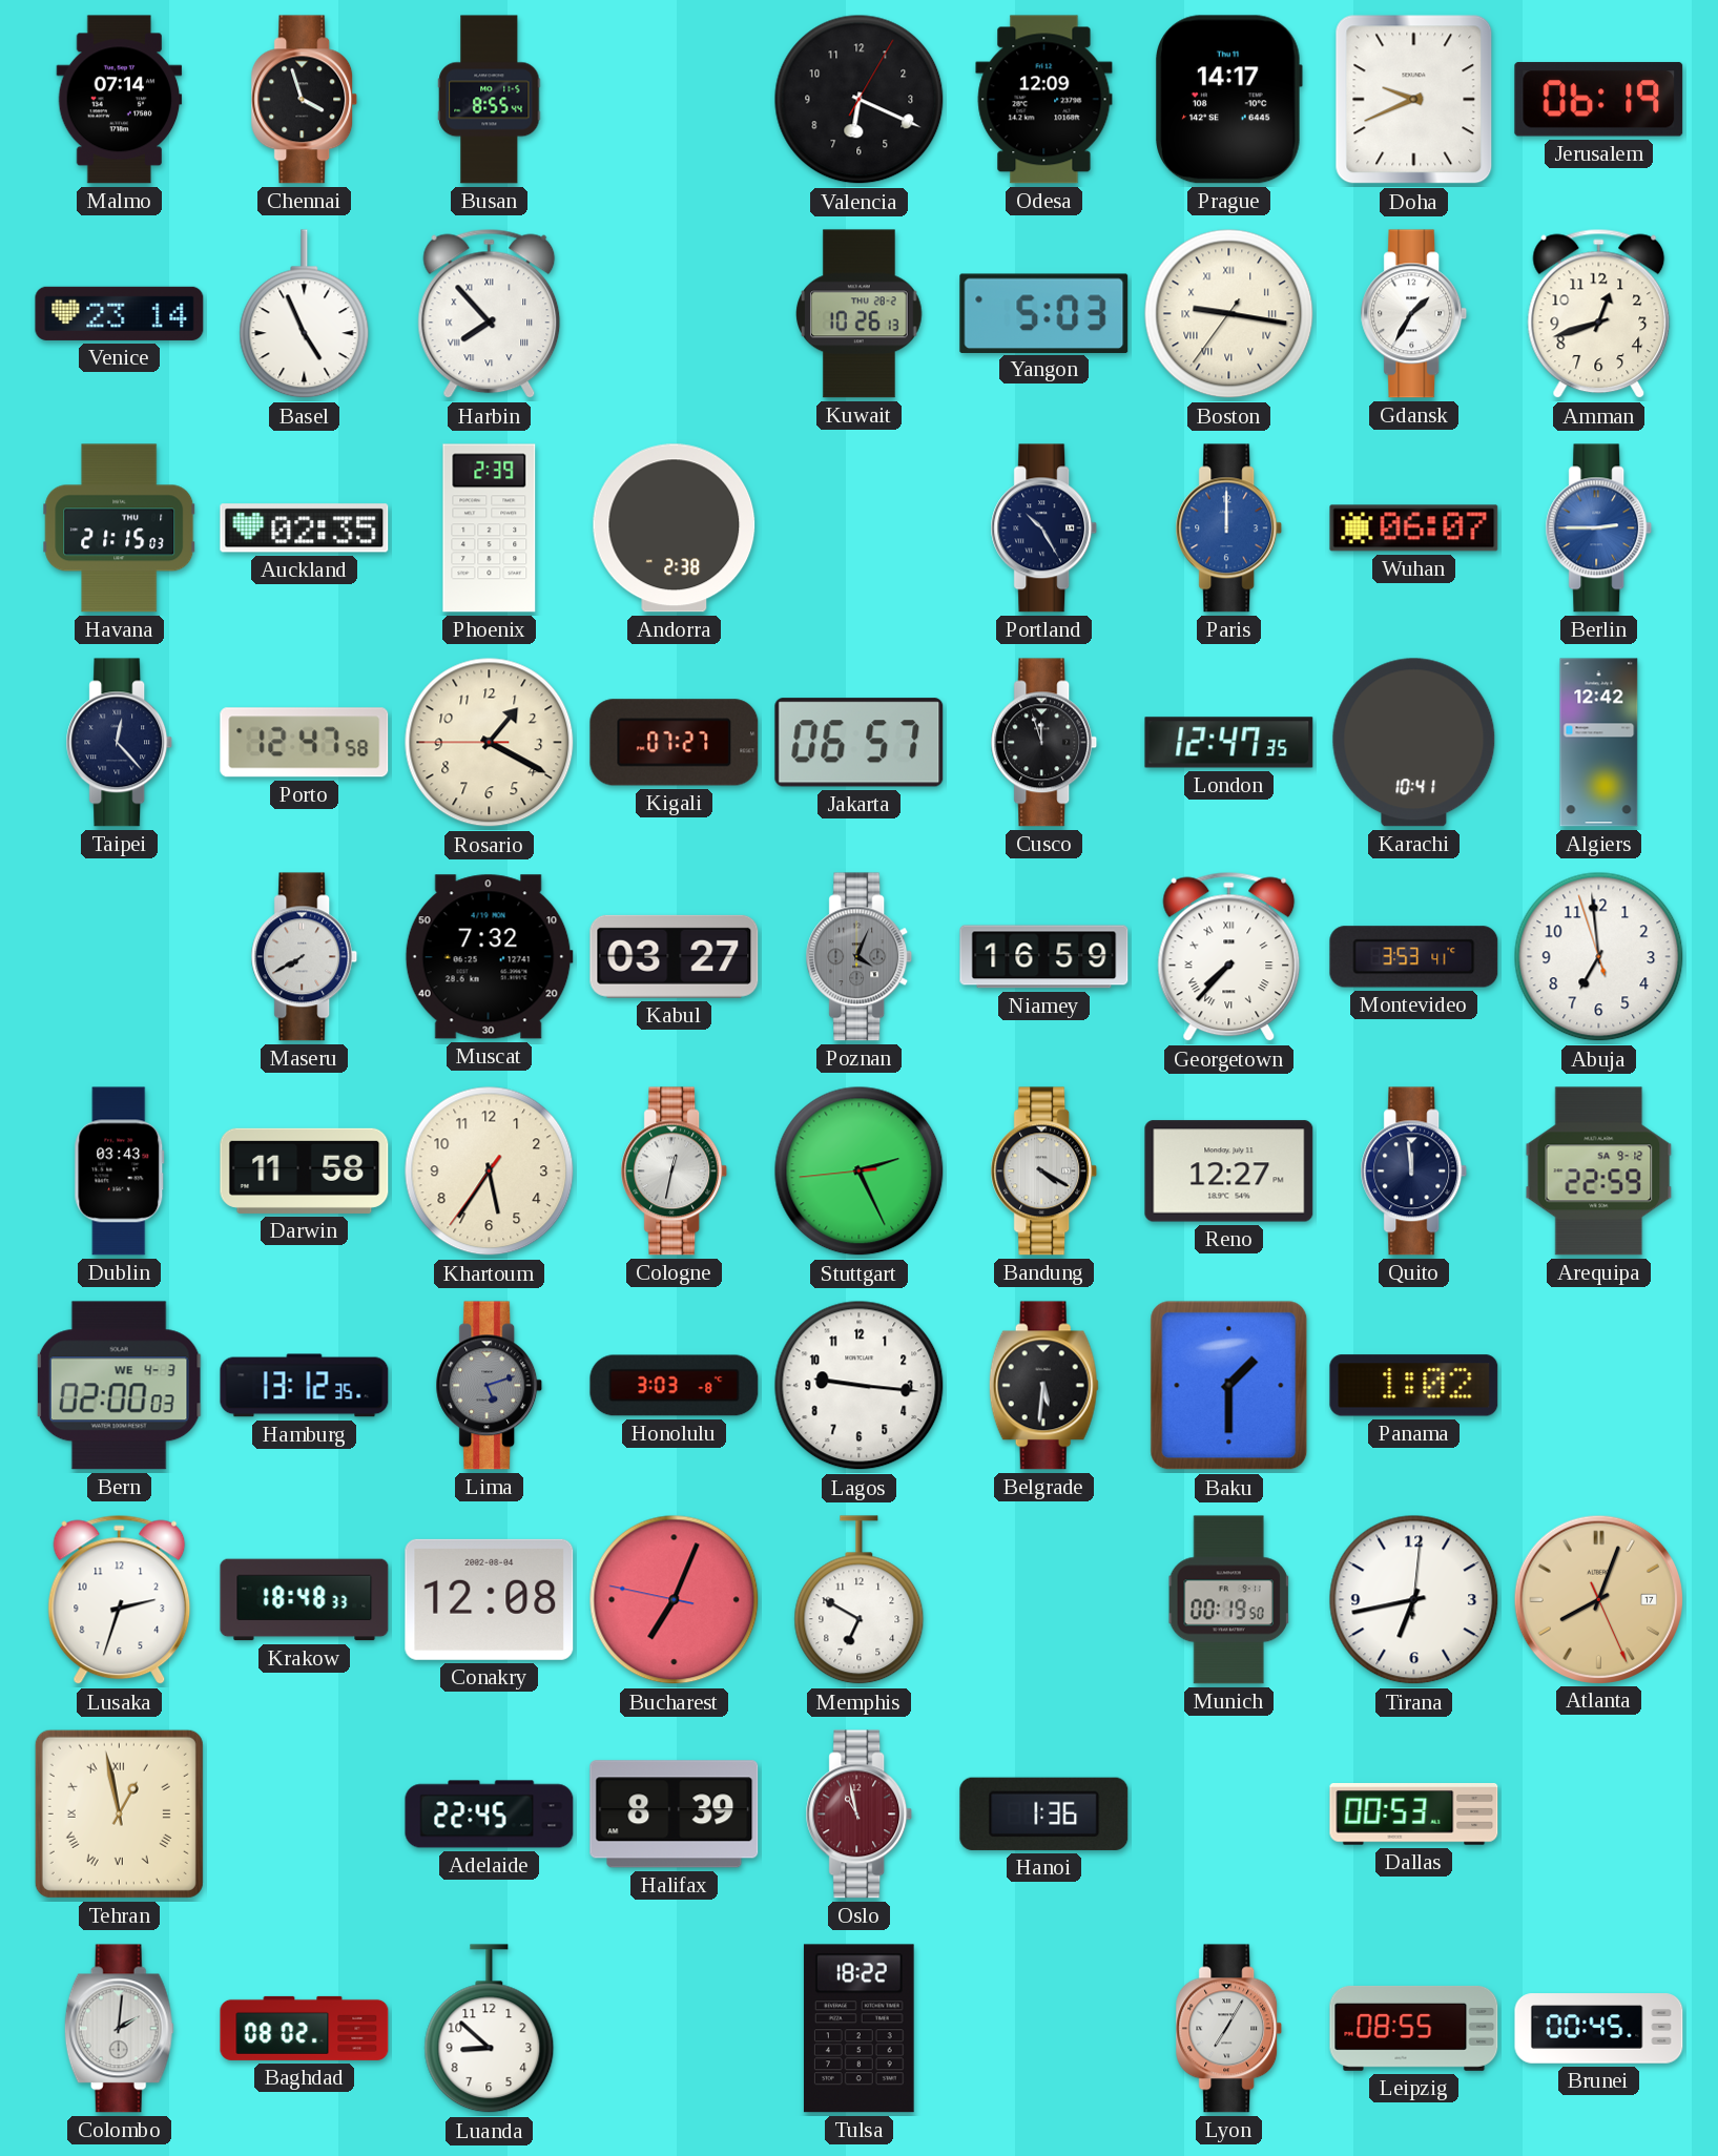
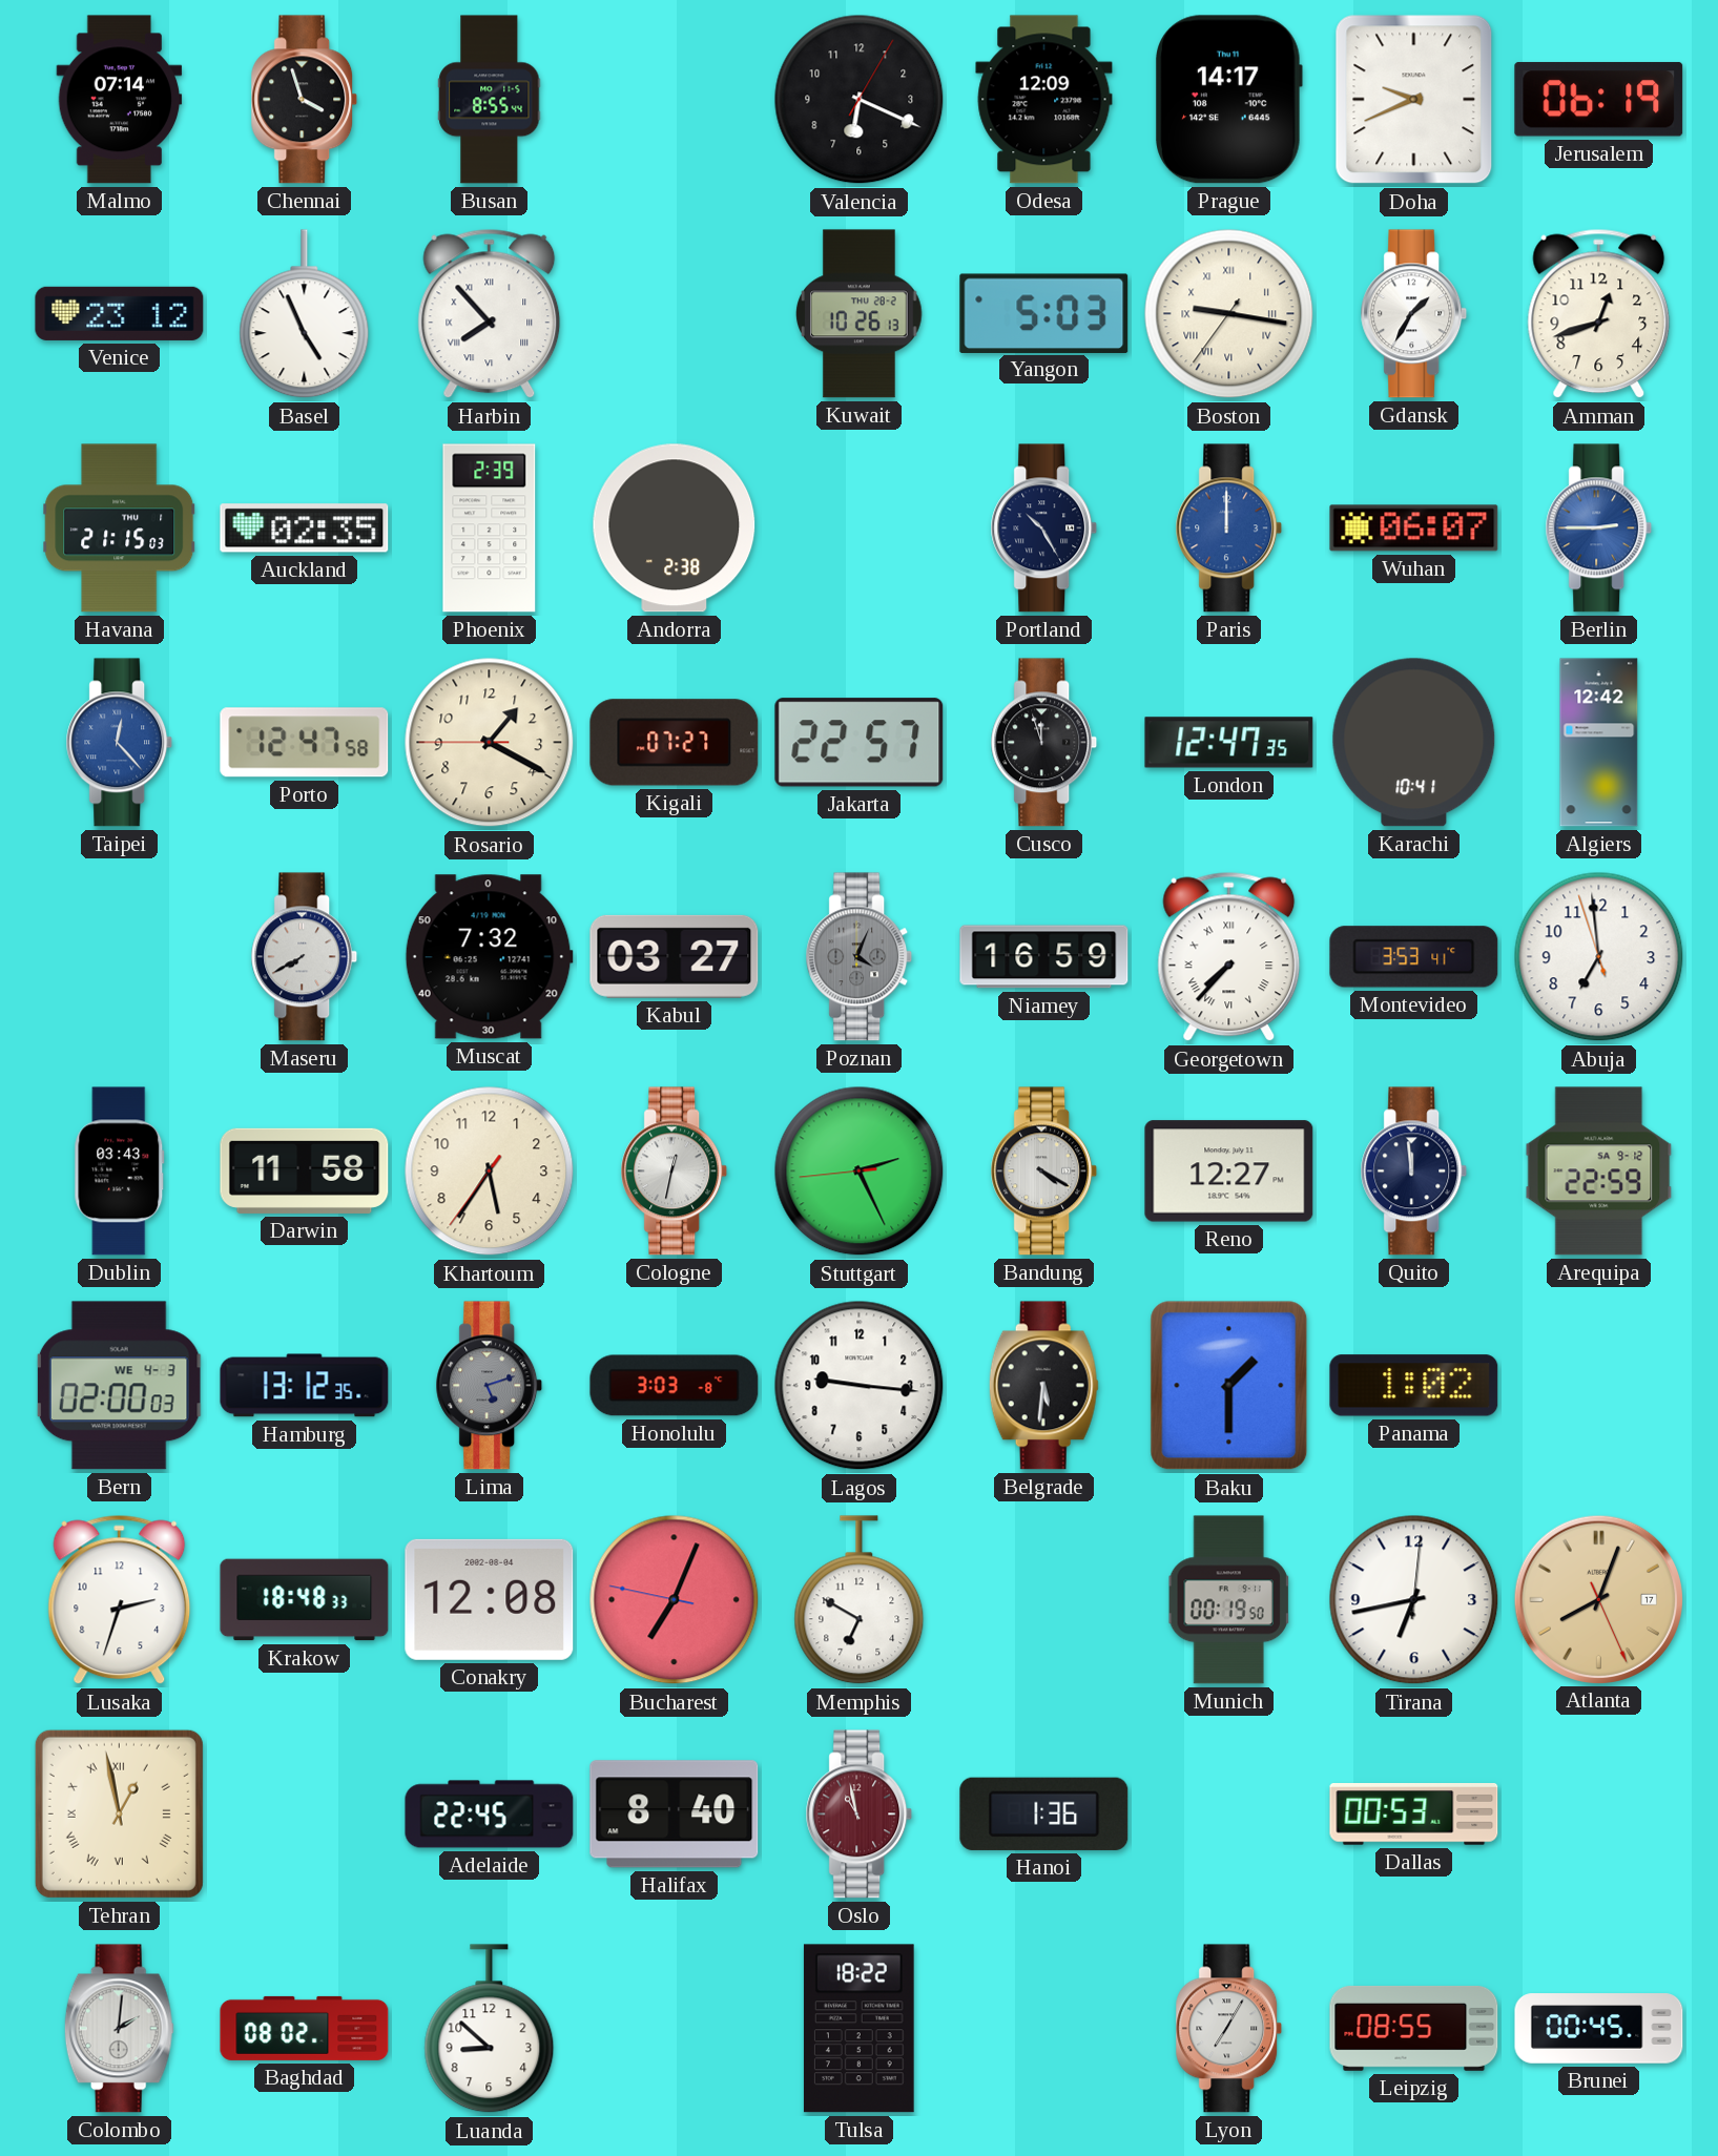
Venice: 23:14 -> 23:12
Taipei dial: navy -> blue
Jakarta: 06:57 -> 22:57
Halifax: 8:39 -> 8:40
